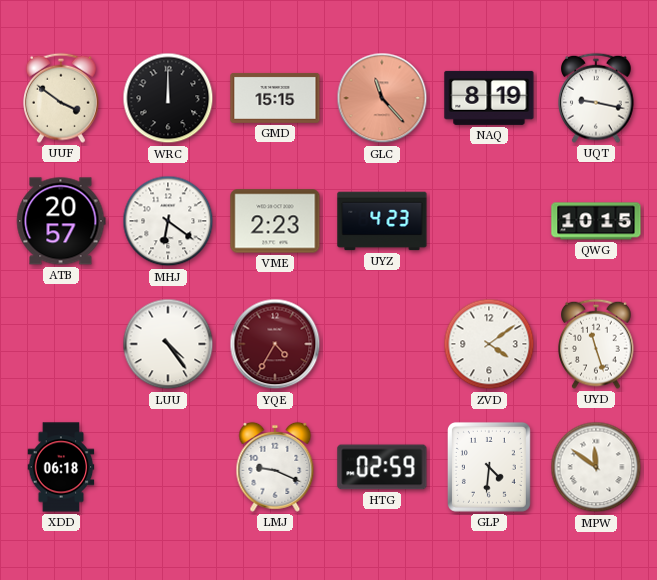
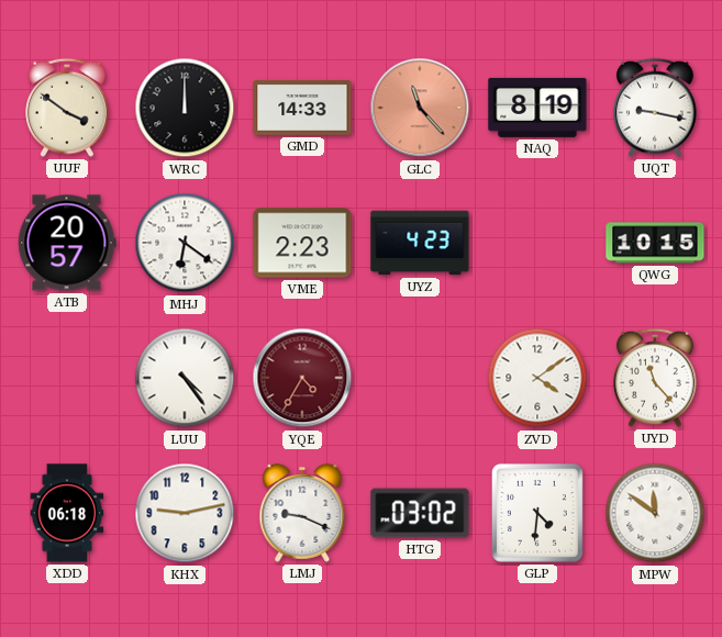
GMD: 15:15 -> 14:33
UYD: 11:27 -> 11:23
KHX: none -> 9:13
HTG: 02:59 -> 03:02
